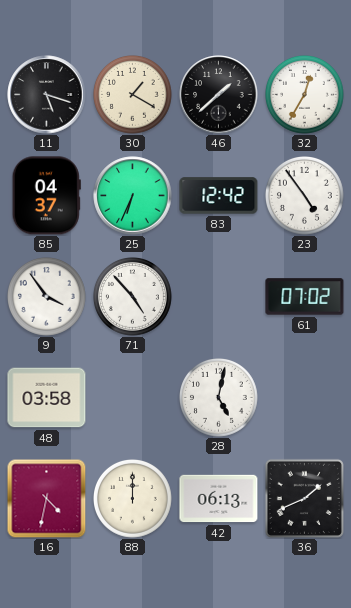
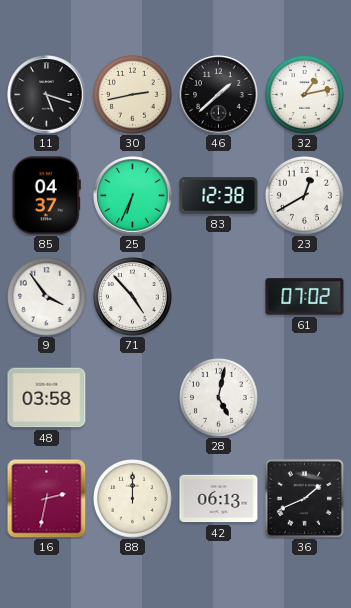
30: 1:20 -> 2:43
32: 12:35 -> 1:13
83: 12:42 -> 12:38
23: 4:54 -> 12:40
16: 4:32 -> 2:32
